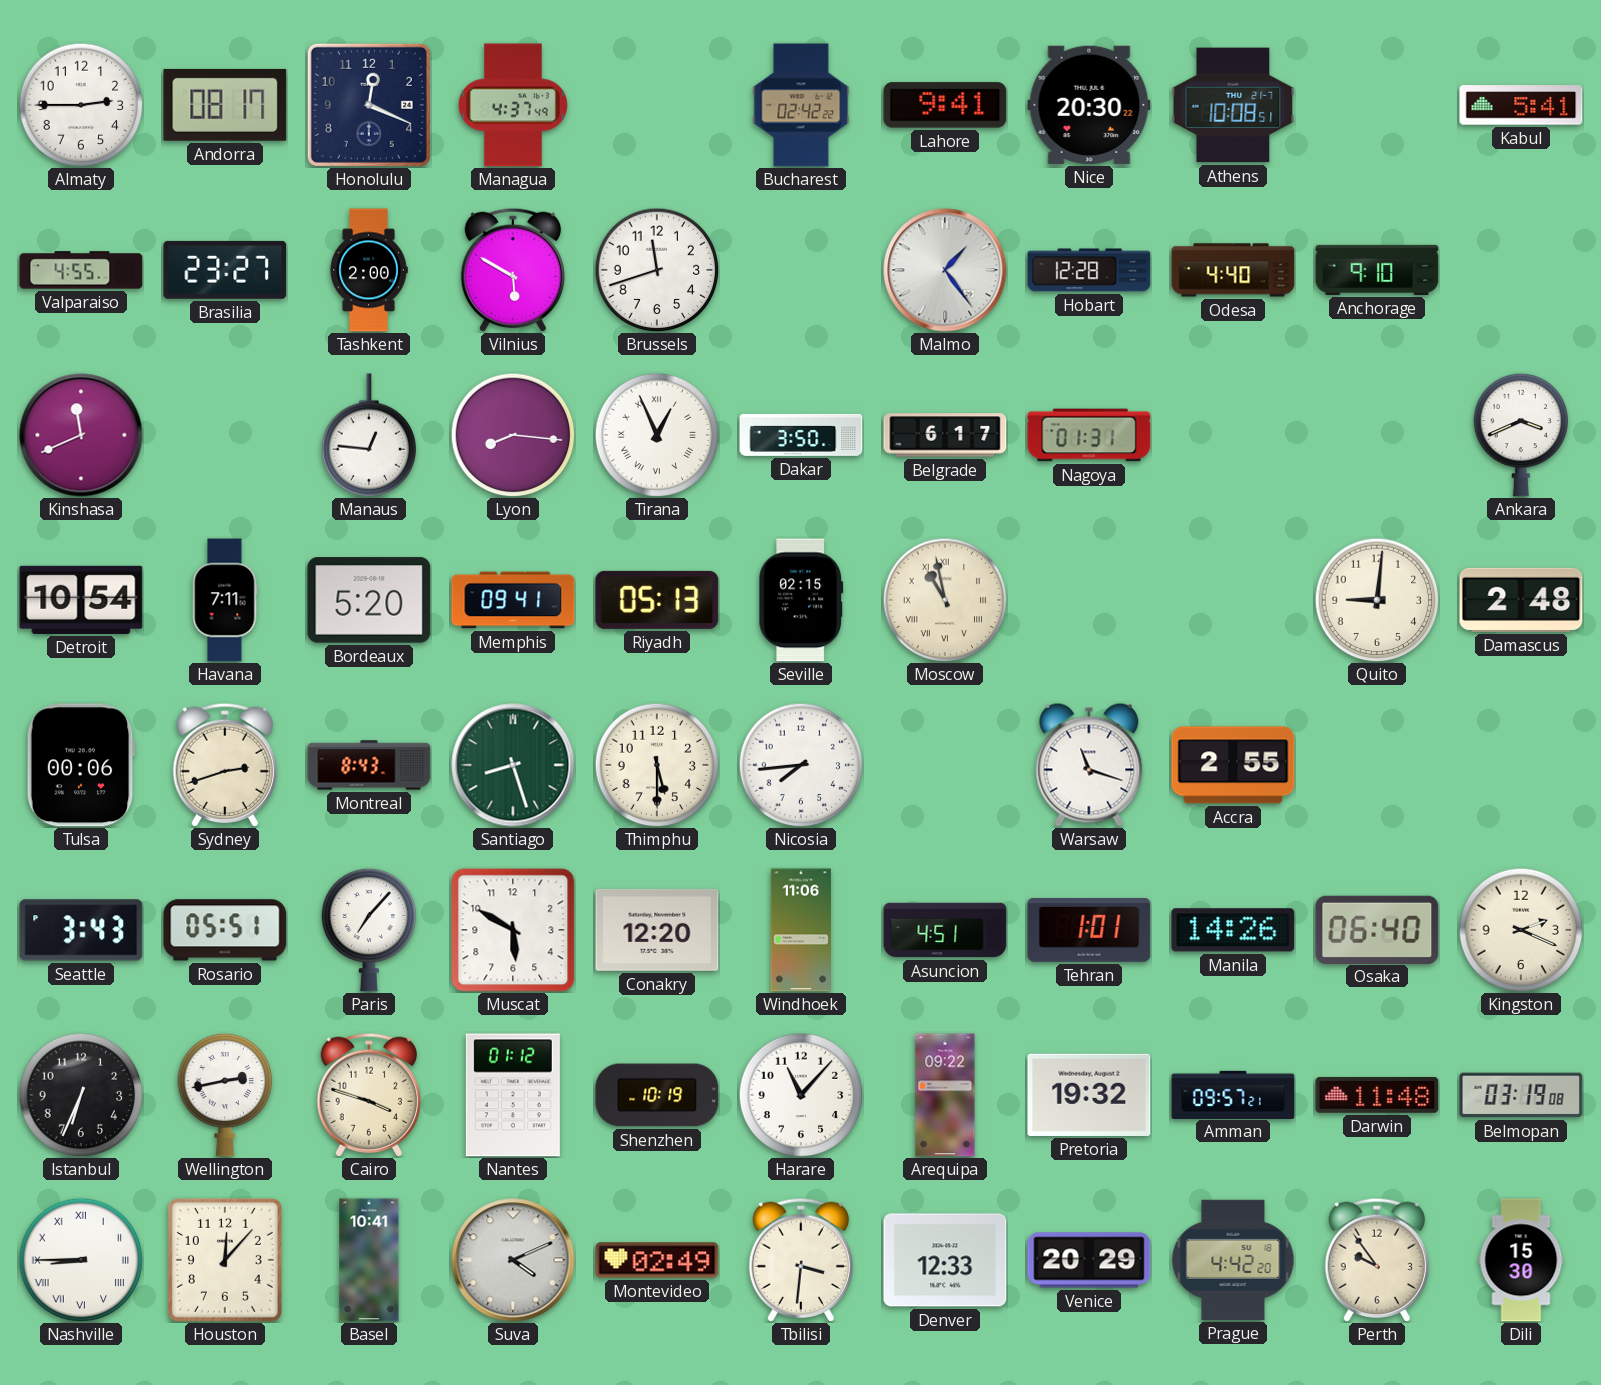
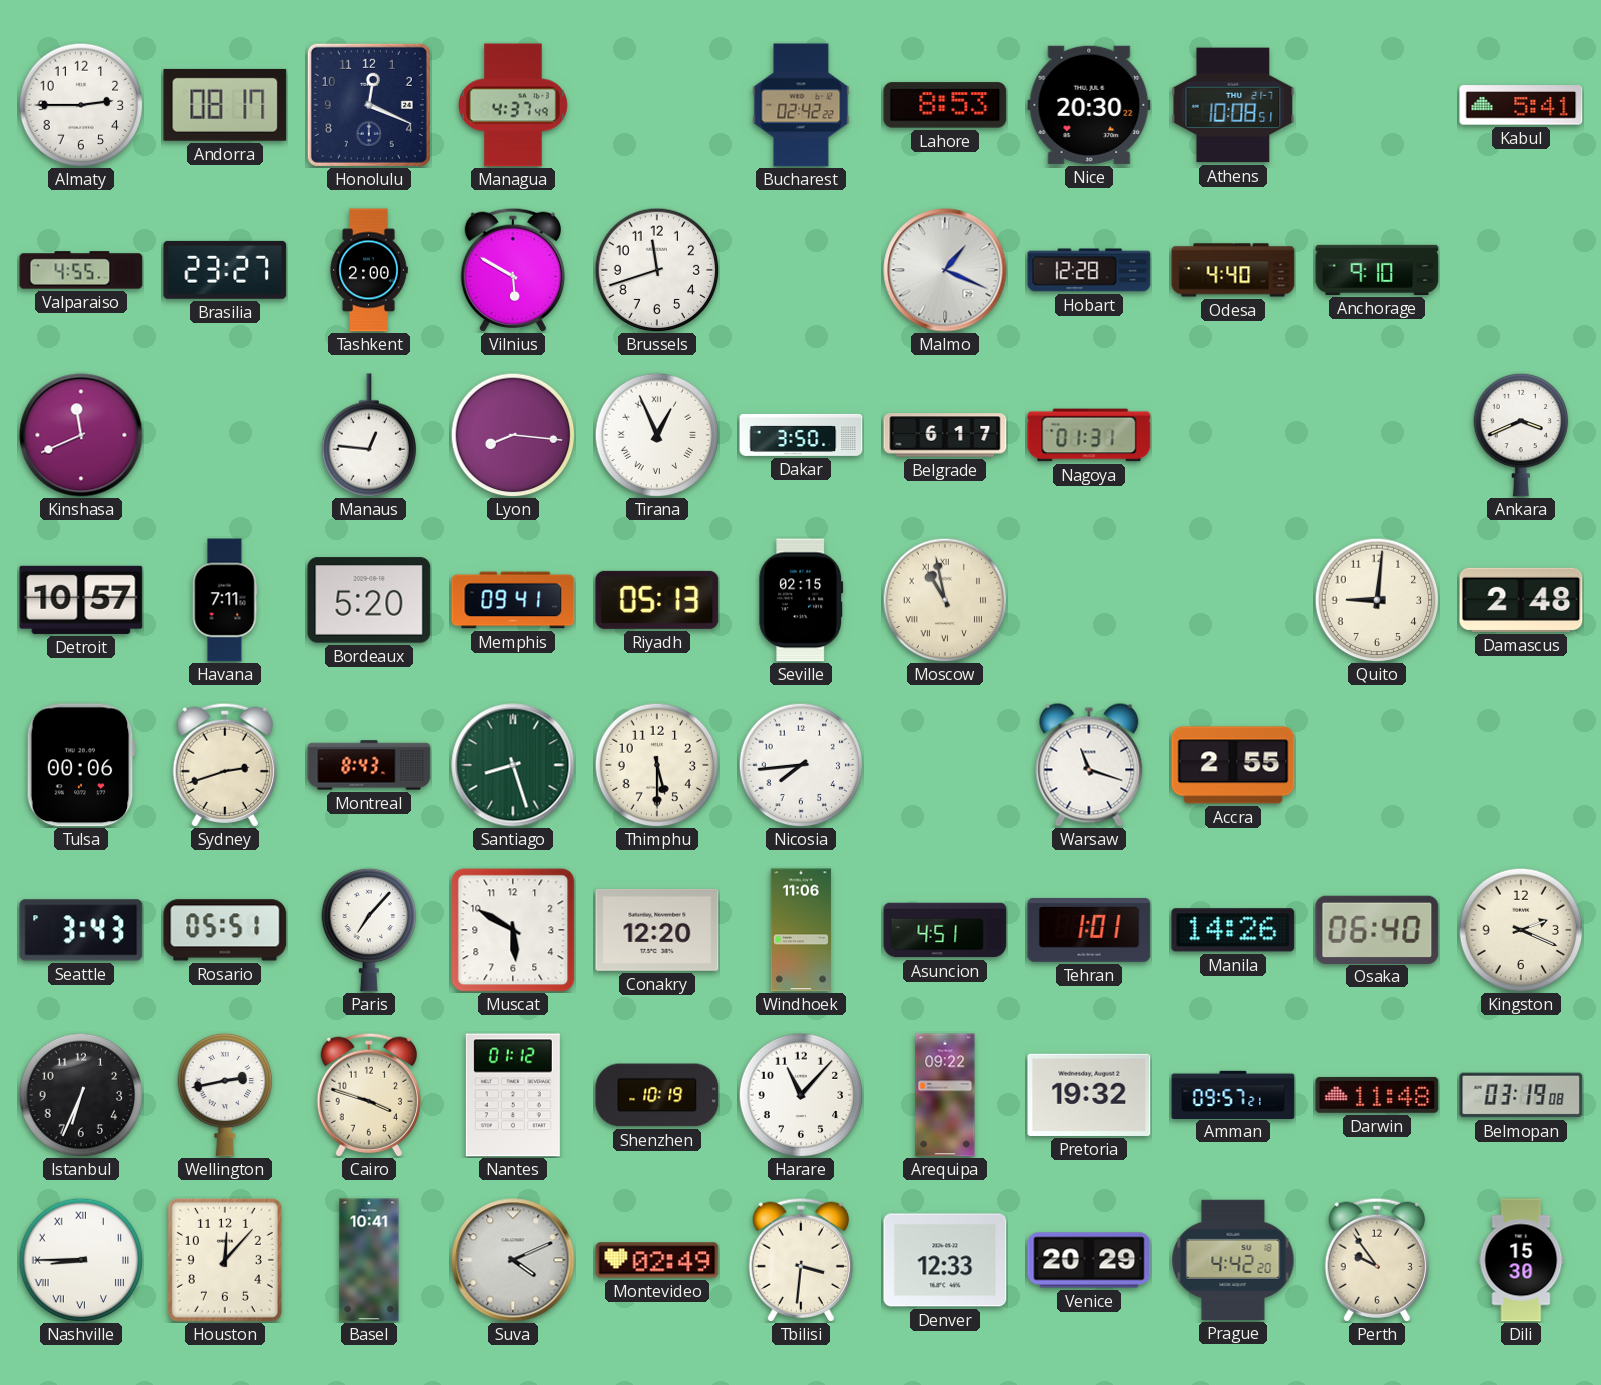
Lahore: 9:41 -> 8:53
Malmo: 1:24 -> 1:19
Detroit: 10:54 -> 10:57
